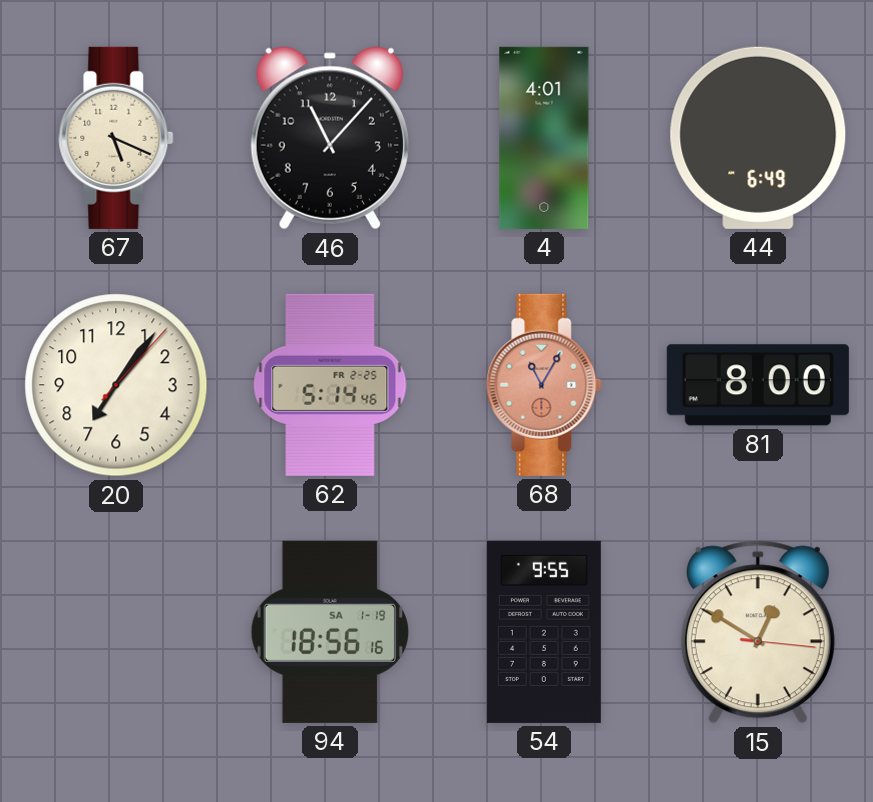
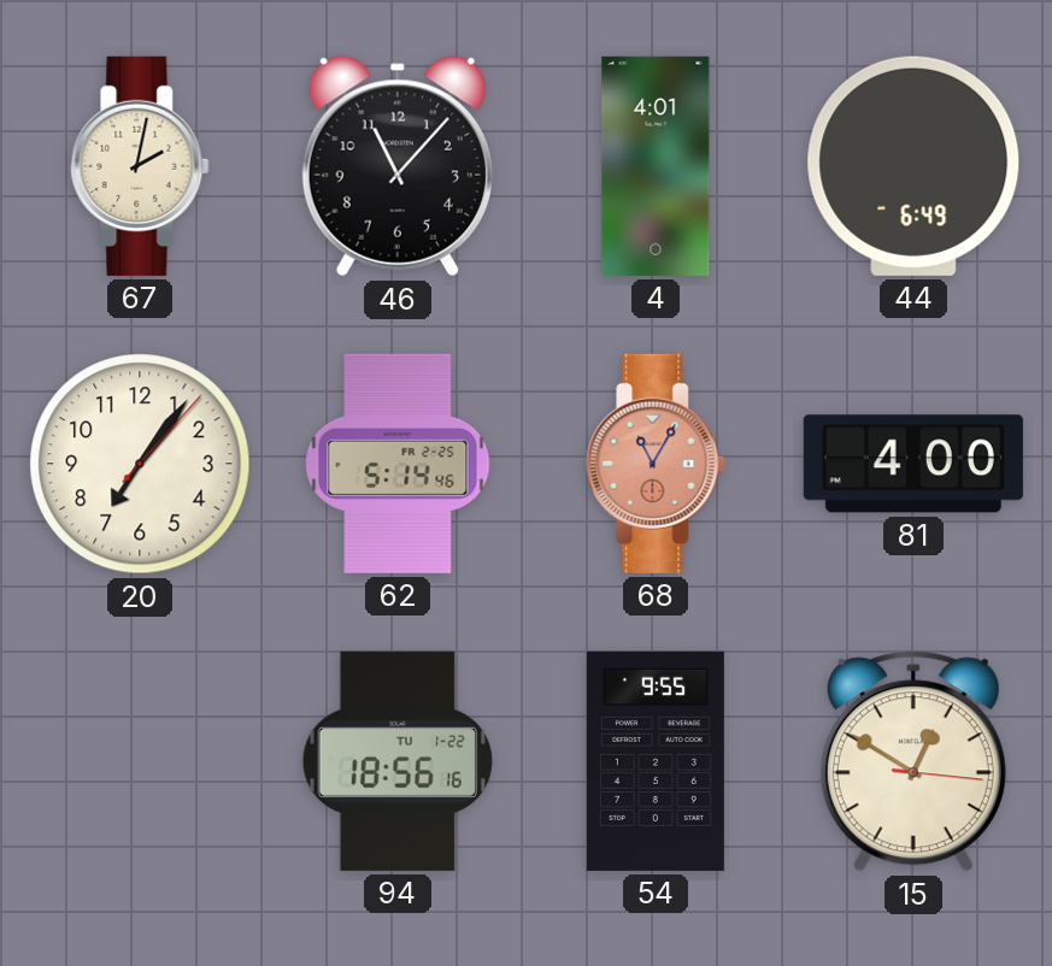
67: 5:19 -> 2:02
81: 8:00 -> 4:00
94 date: SA 1-19 -> TU 1-22
